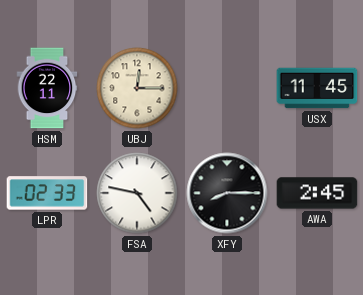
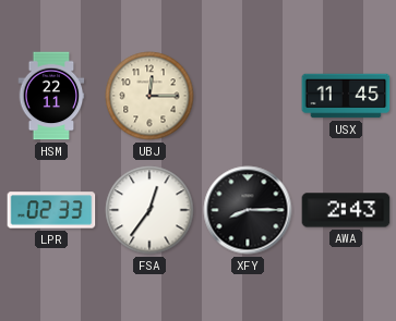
FSA: 4:47 -> 12:36
AWA: 2:45 -> 2:43
